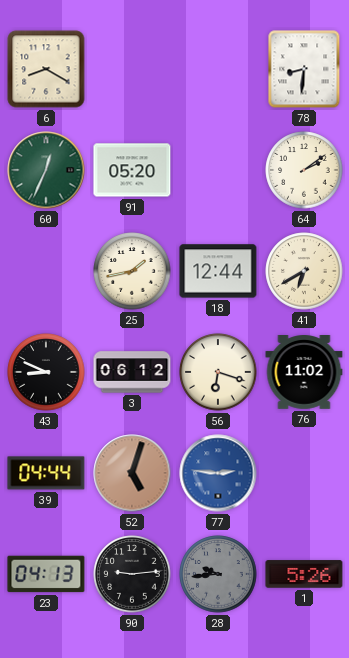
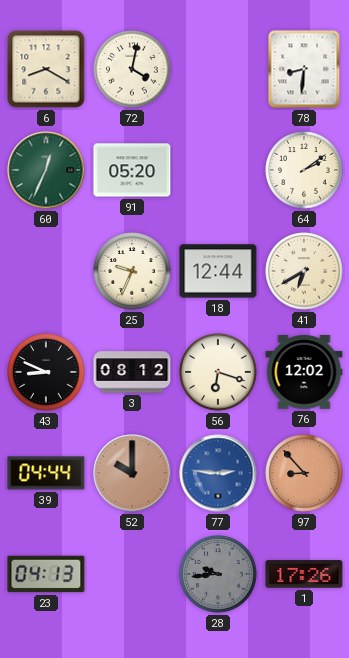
72: none -> 4:02
25: 1:43 -> 9:34
3: 06:12 -> 08:12
76: 11:02 -> 12:02
52: 5:03 -> 10:00
97: none -> 8:53
90: 9:14 -> none
1: 5:26 -> 17:26
